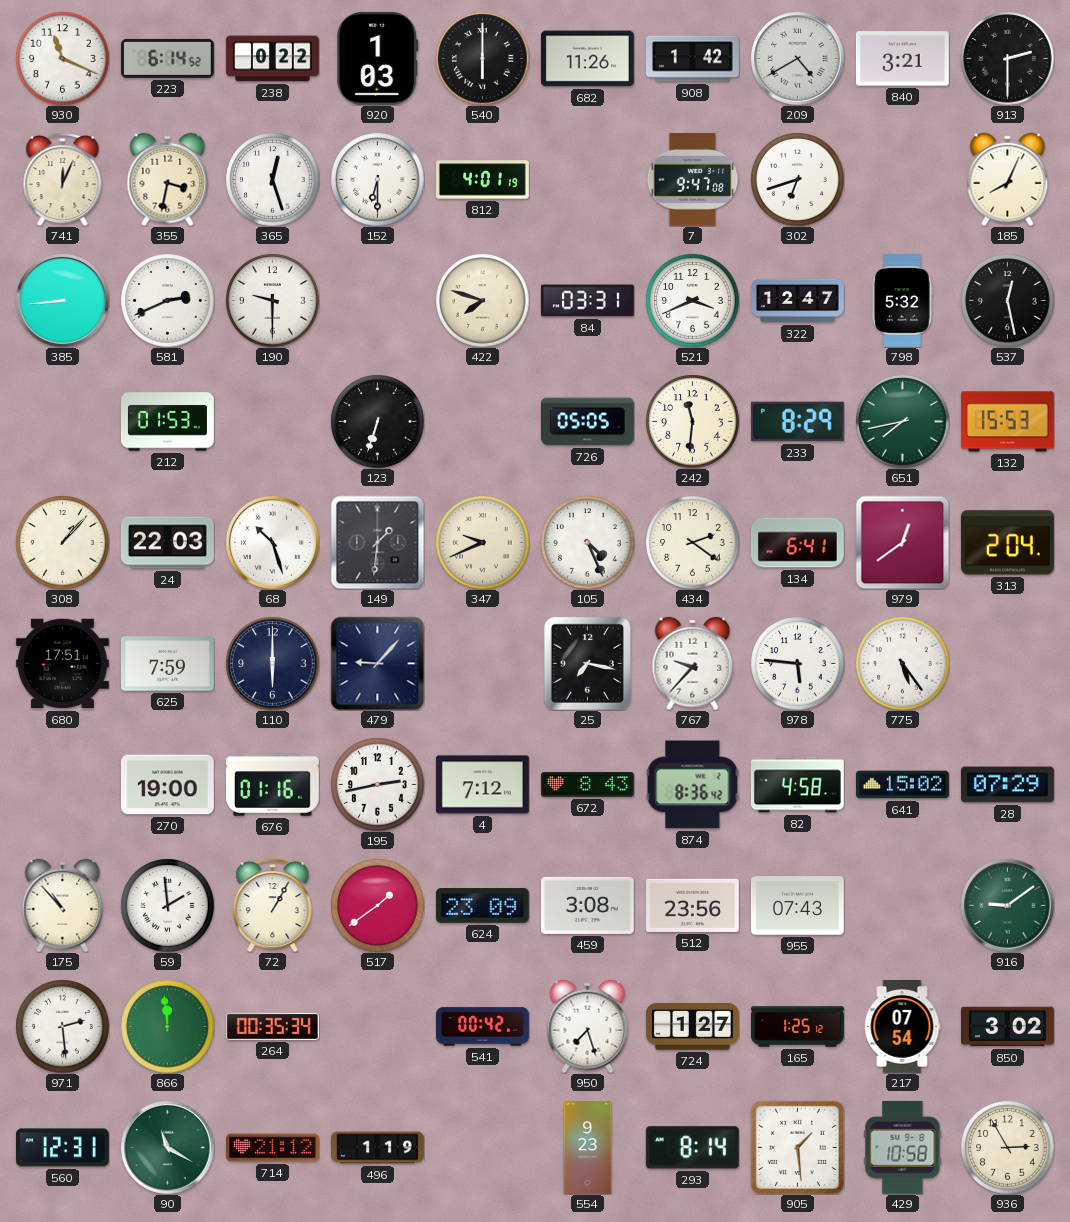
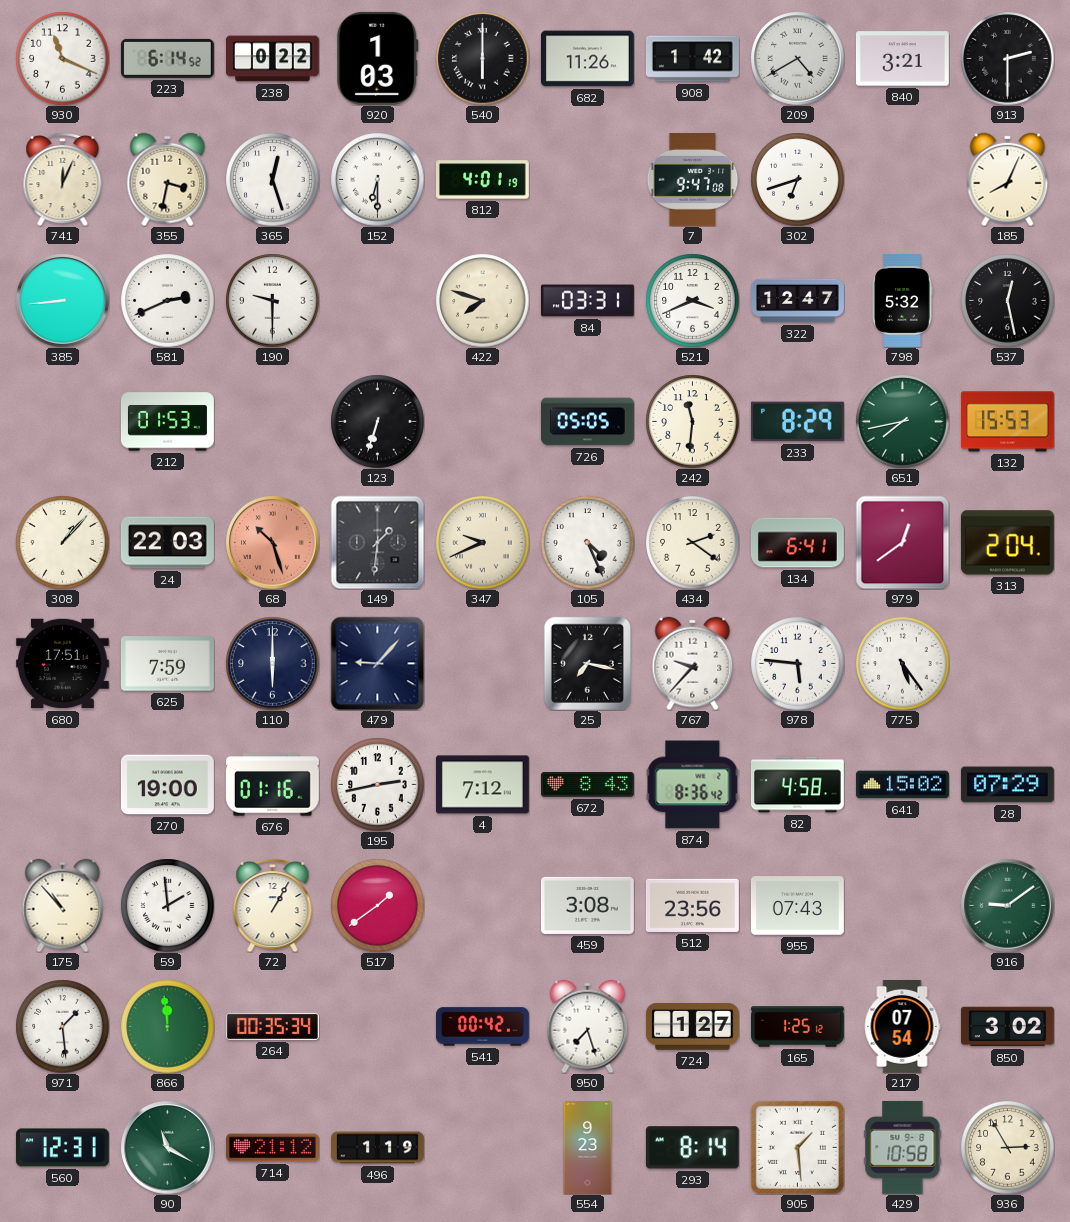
68 dial: white -> salmon
624: 23:09 -> none
971: 2:29 -> 1:29
